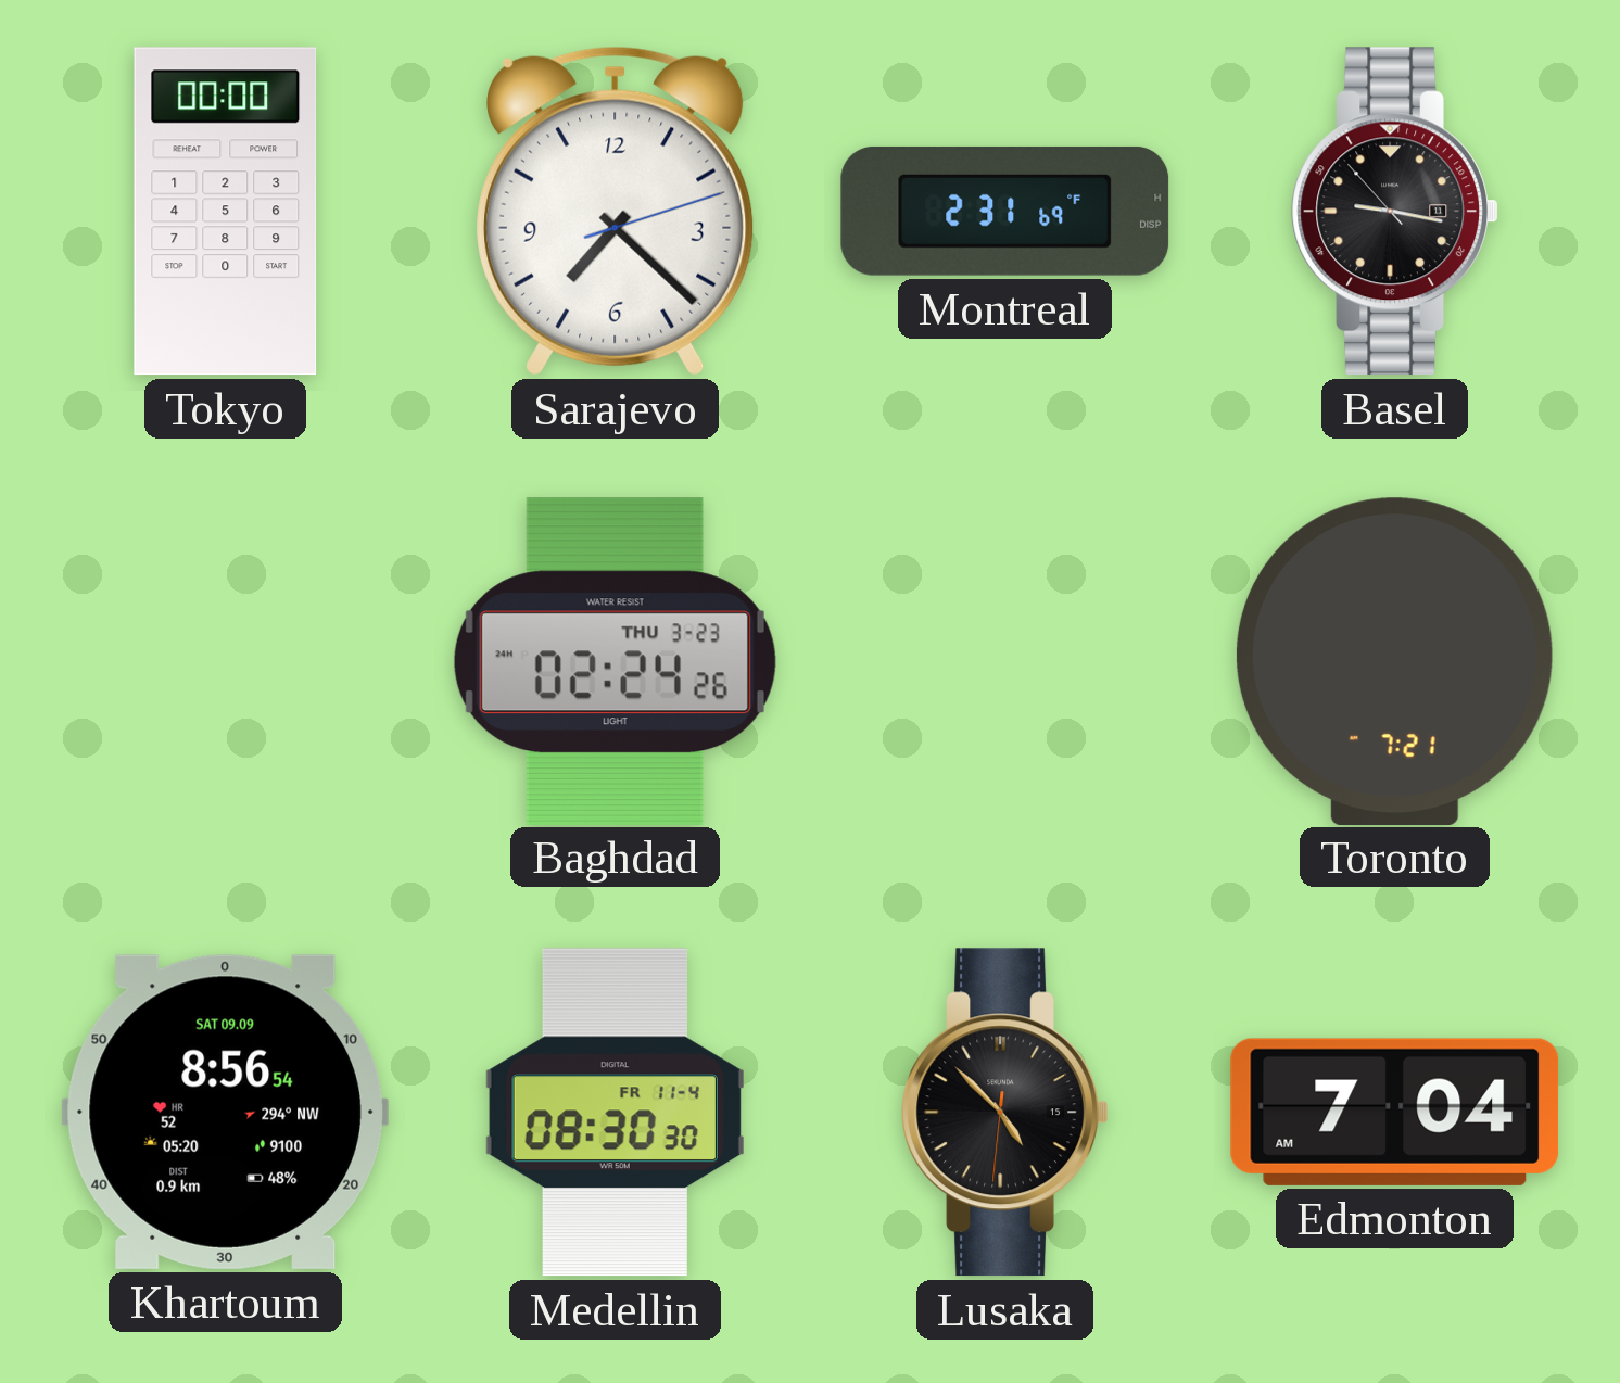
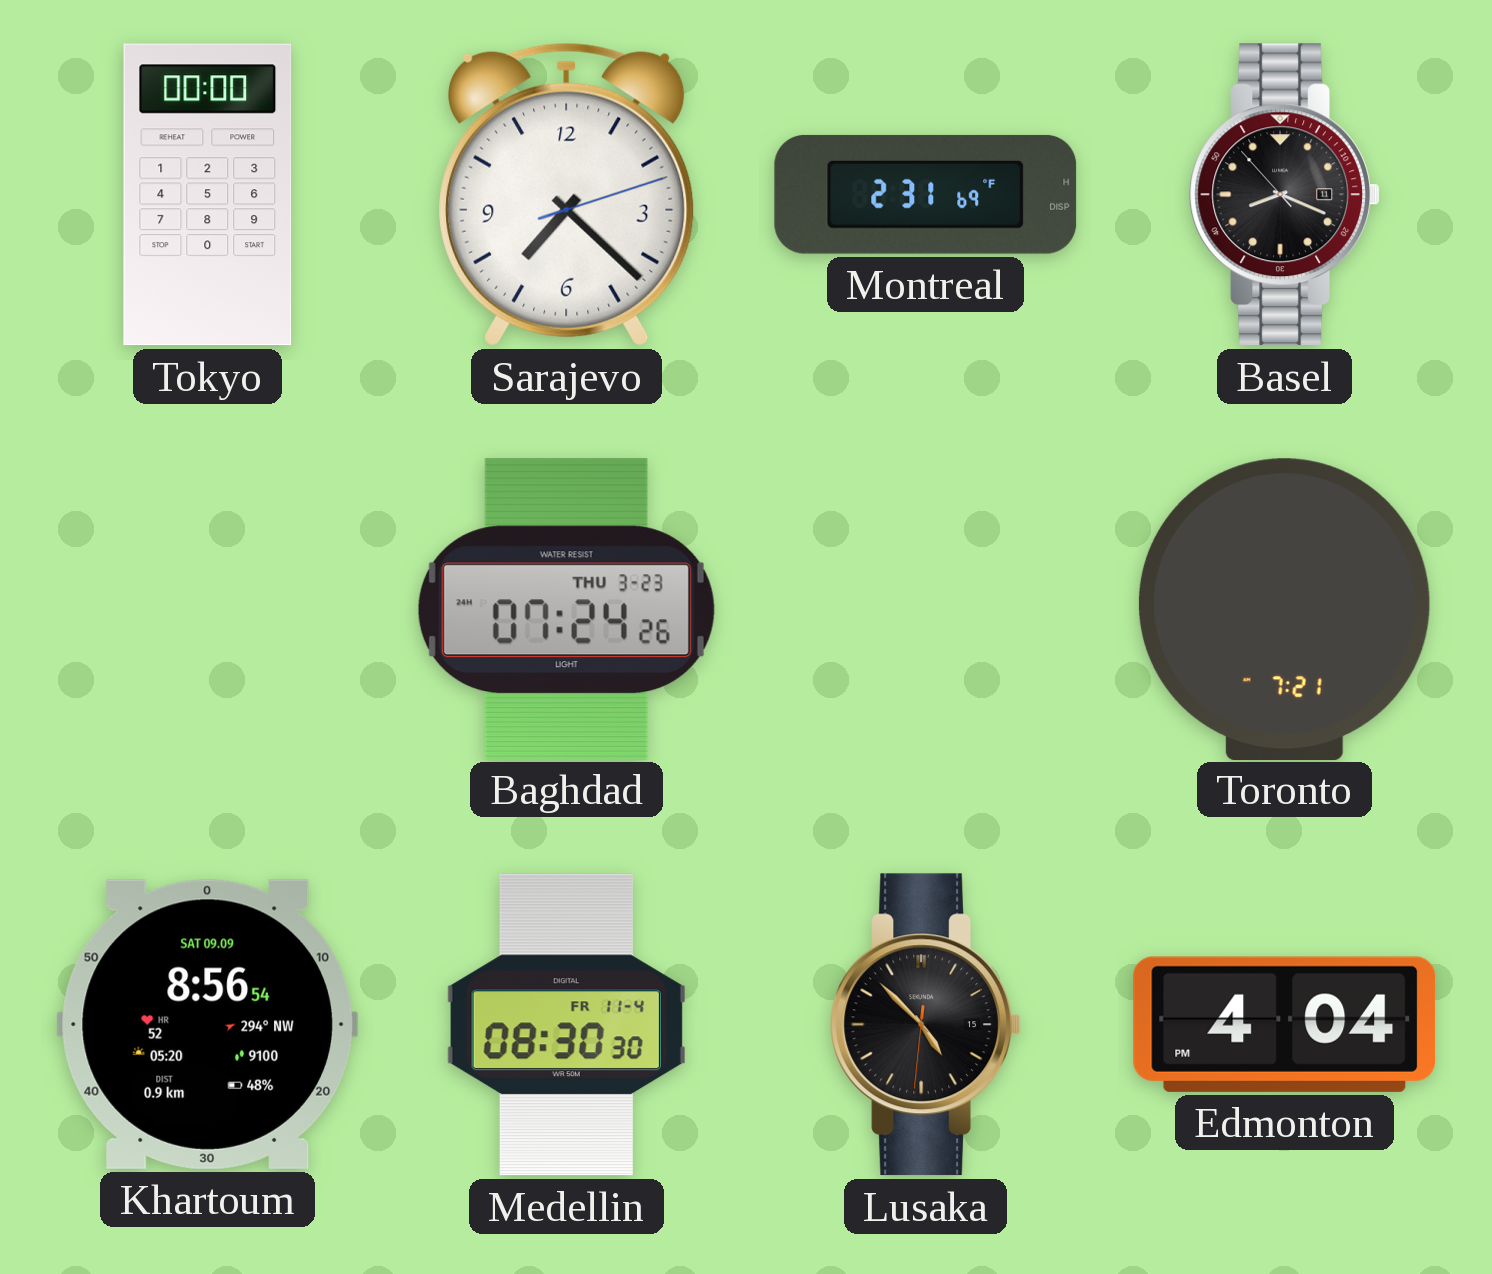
Basel: 9:16 -> 8:18
Baghdad: 02:24 -> 07:24
Edmonton: 7:04 -> 4:04
